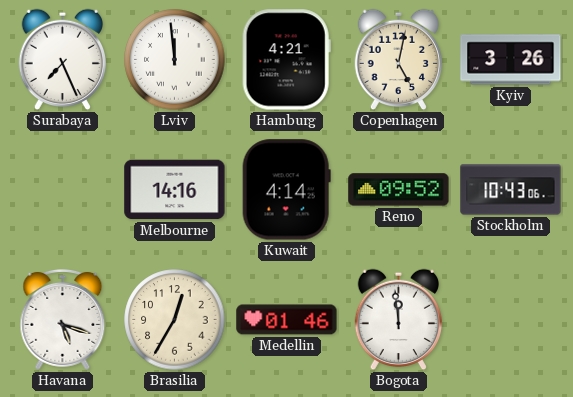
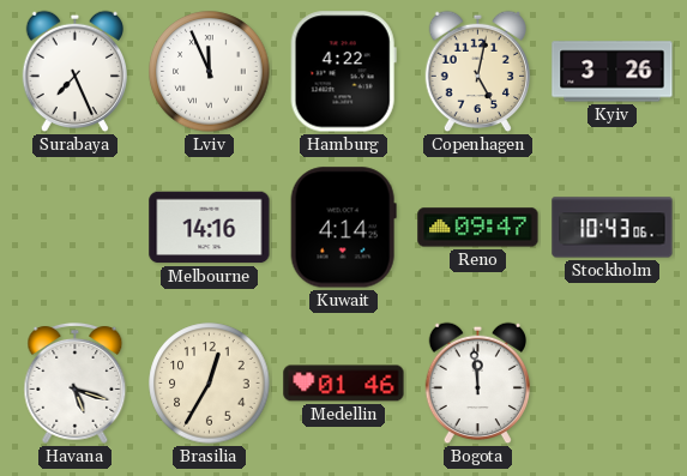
Lviv: 11:59 -> 11:56
Hamburg: 4:21 -> 4:22
Reno: 09:52 -> 09:47
